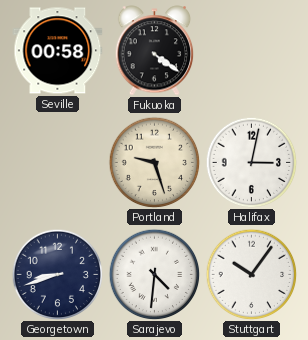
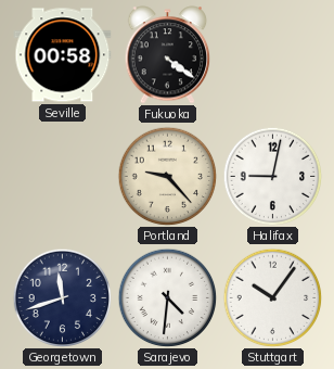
Portland: 9:27 -> 9:23
Halifax: 3:02 -> 9:02
Georgetown: 8:42 -> 11:42
